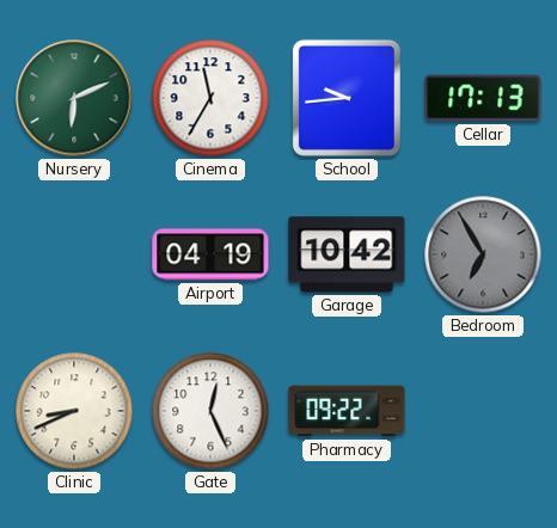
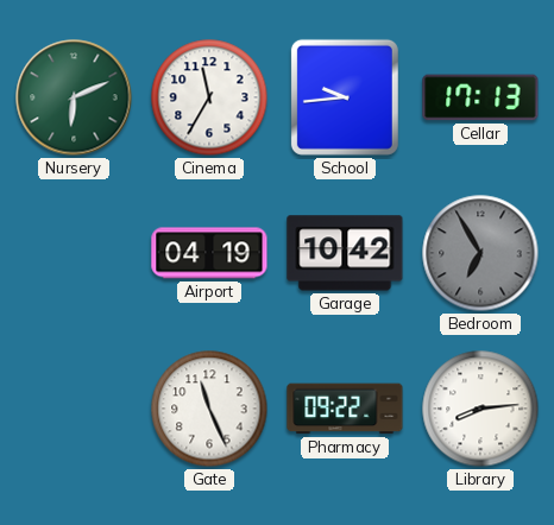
Clinic: 8:41 -> none
Gate: 12:26 -> 11:26
Library: none -> 8:14
